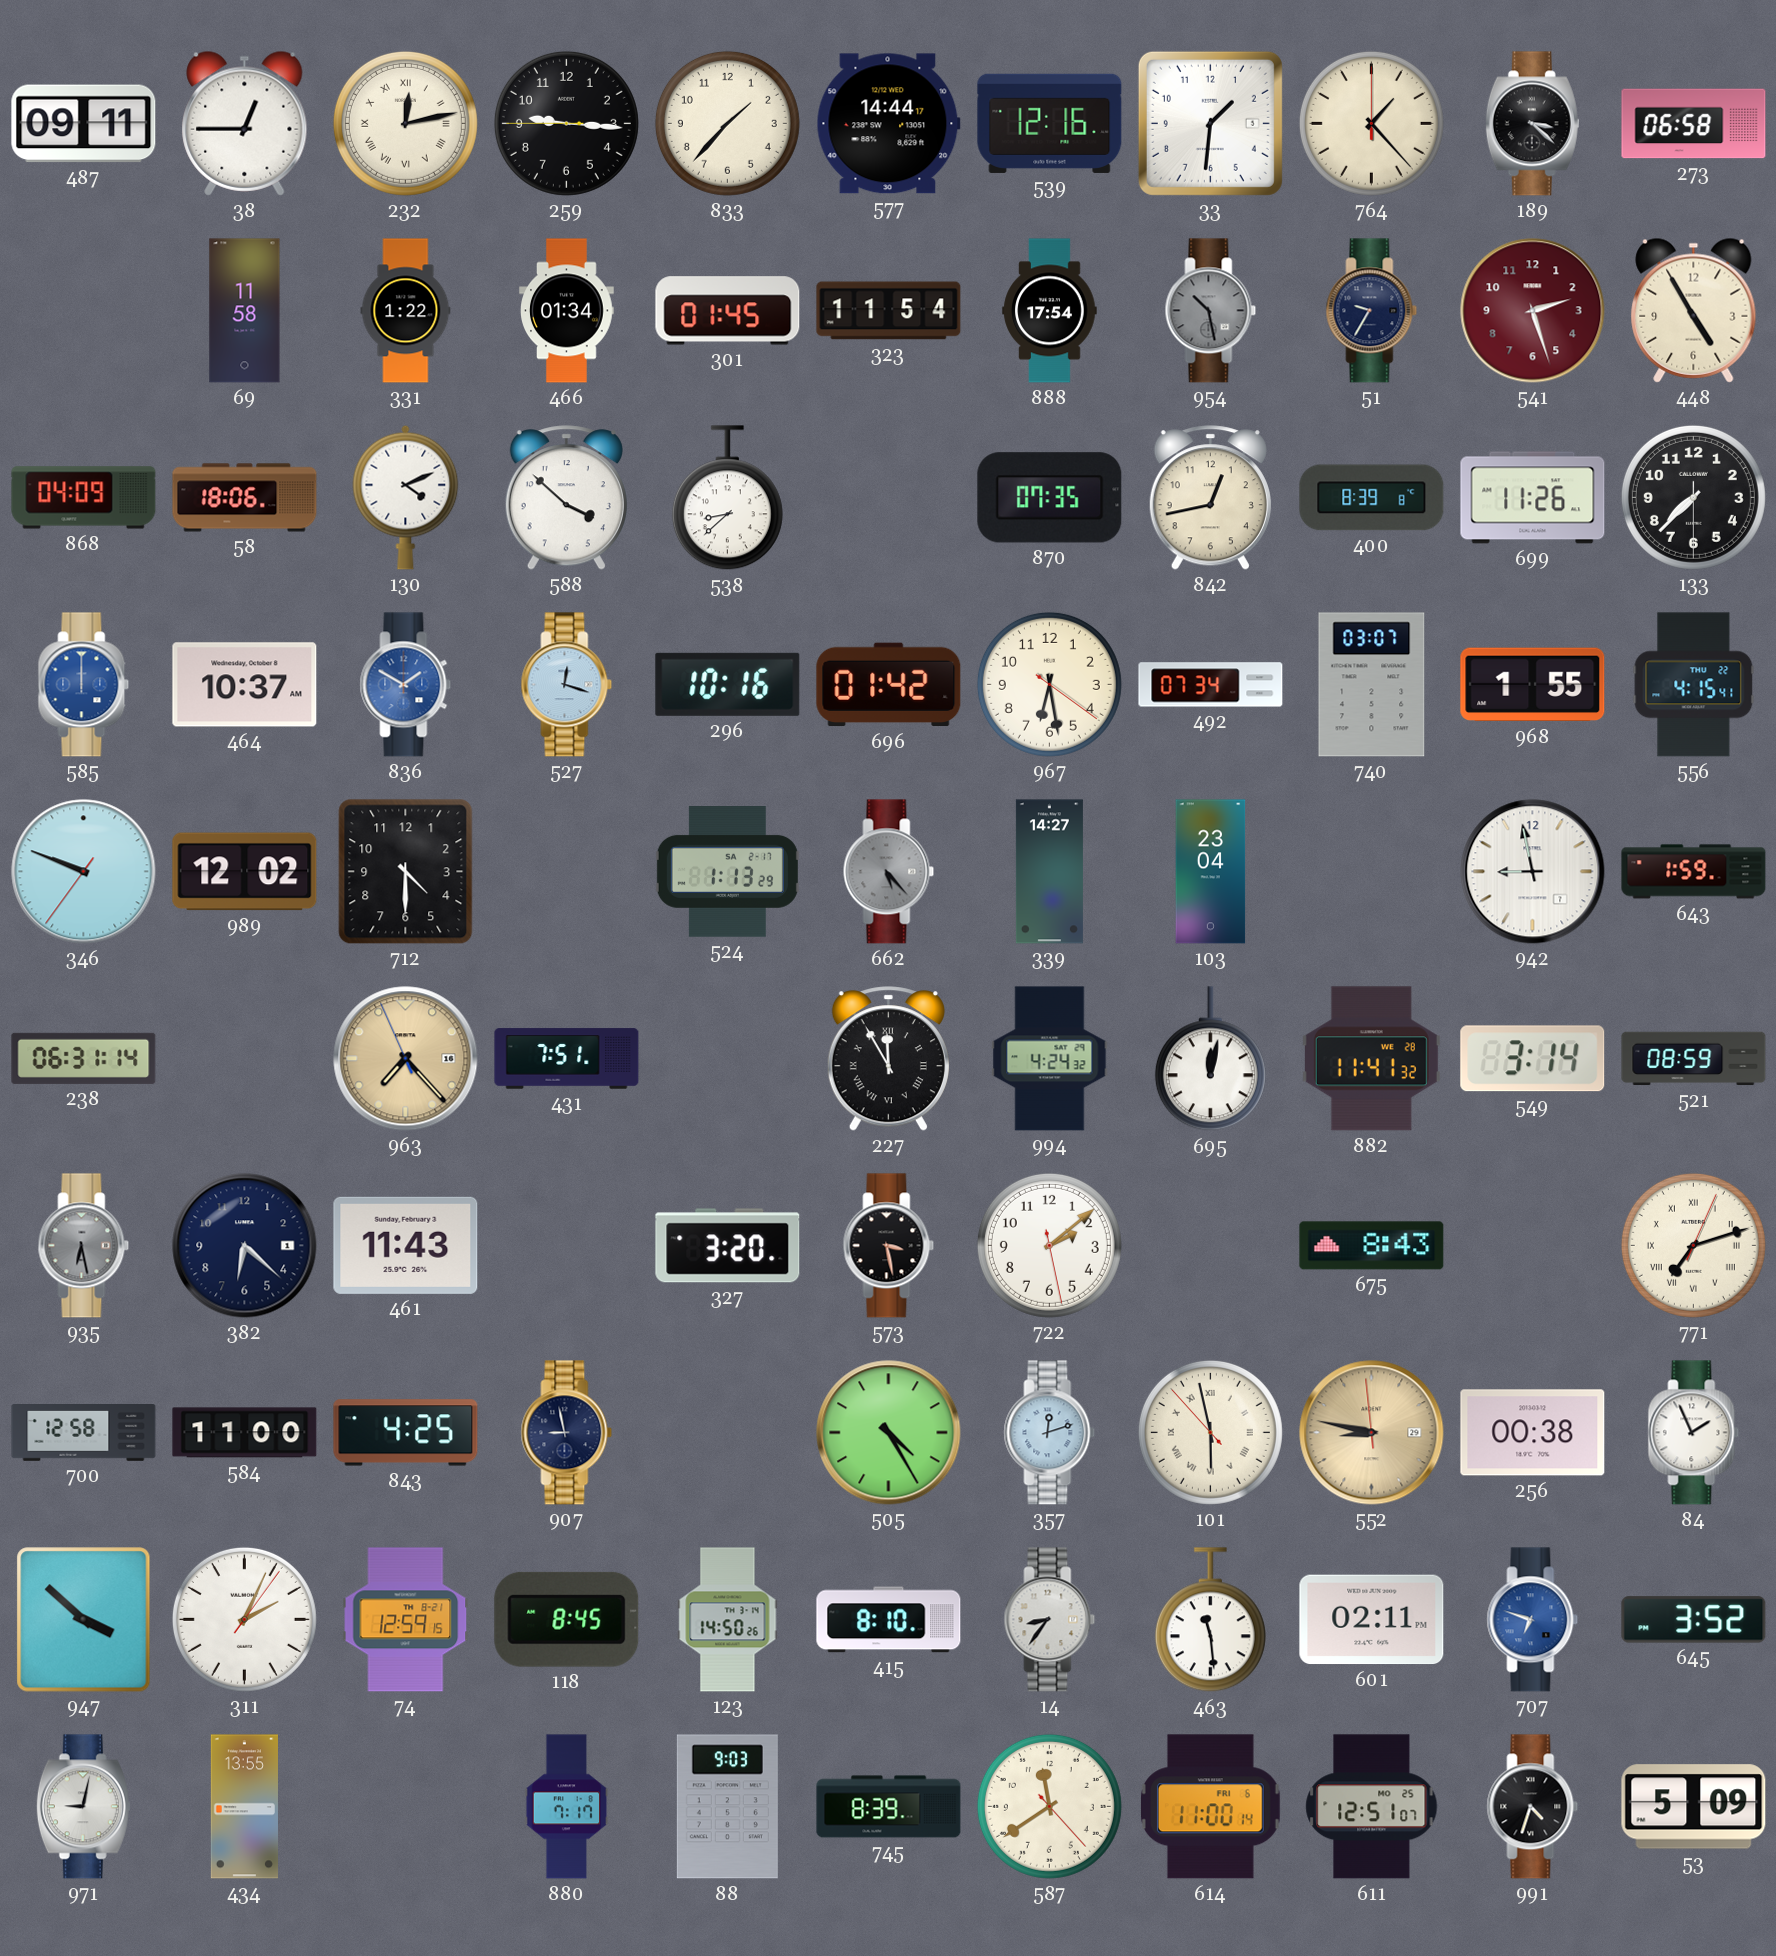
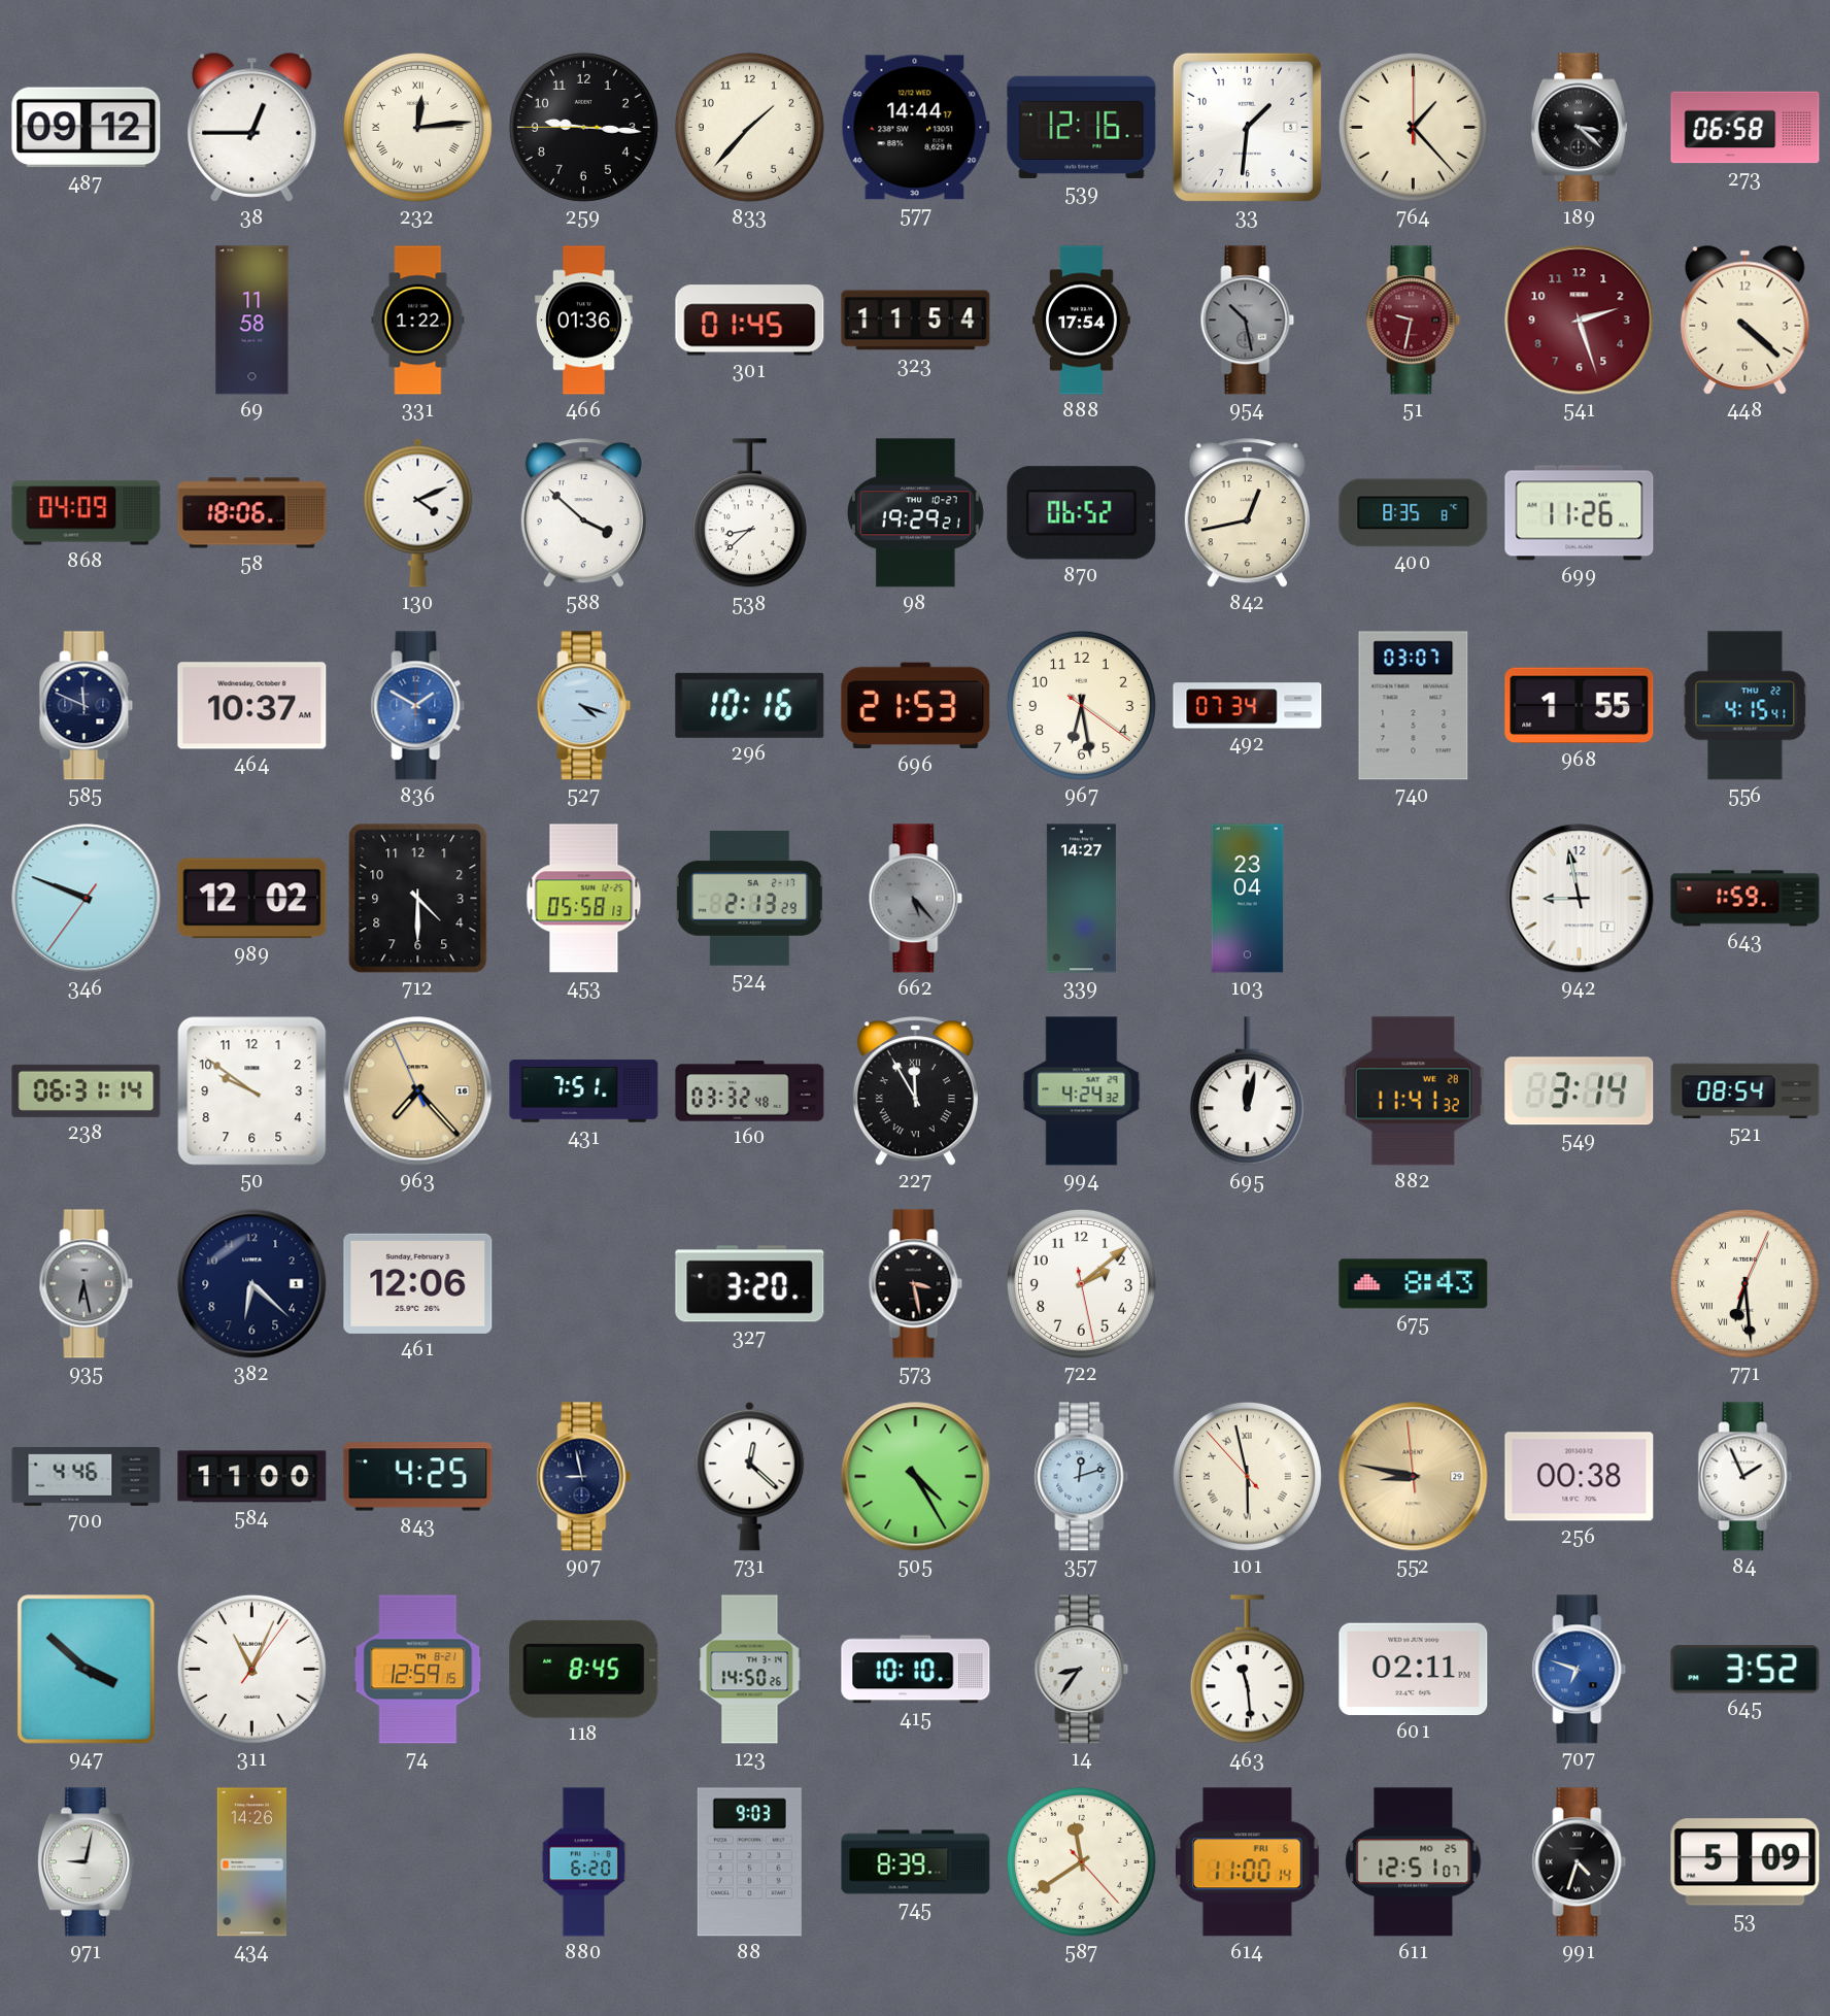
487: 09:11 -> 09:12
232: 12:13 -> 12:14
466: 01:34 -> 01:36
51: 9:35 -> 9:32
51 dial: navy -> burgundy
448: 4:55 -> 4:22
98: none -> 19:29
870: 07:35 -> 06:52
400: 8:39 -> 8:35
133: 7:37 -> none
585: 12:00 -> 11:49
585 dial: blue -> navy
527: 12:18 -> 4:18
696: 01:42 -> 21:53
453: none -> 05:58
524: 1:13 -> 2:13
50: none -> 9:51
160: none -> 03:32
521: 08:59 -> 08:54
461: 11:43 -> 12:06
771: 7:12 -> 6:29
700: 12:58 -> 4:46
731: none -> 12:22
311: 2:04 -> 11:04
415: 8:10 -> 10:10
434: 13:55 -> 14:26
880: 7:17 -> 6:20
